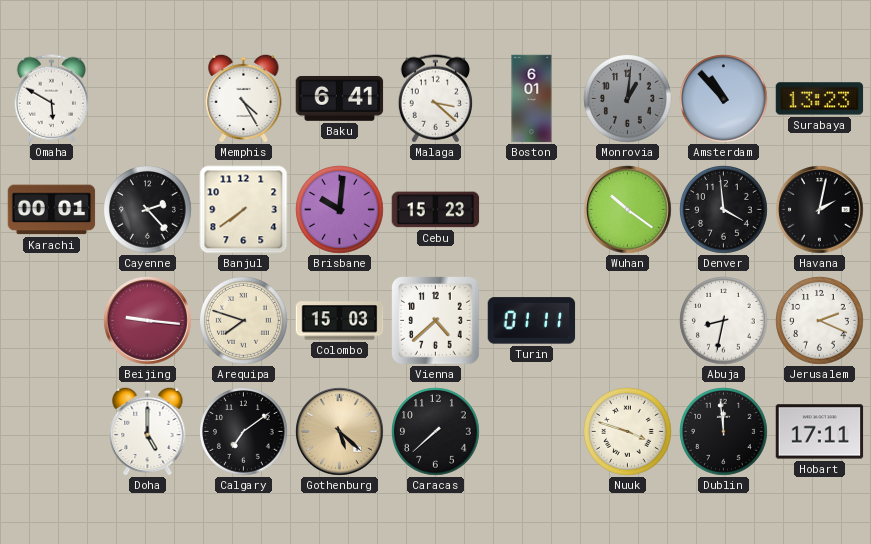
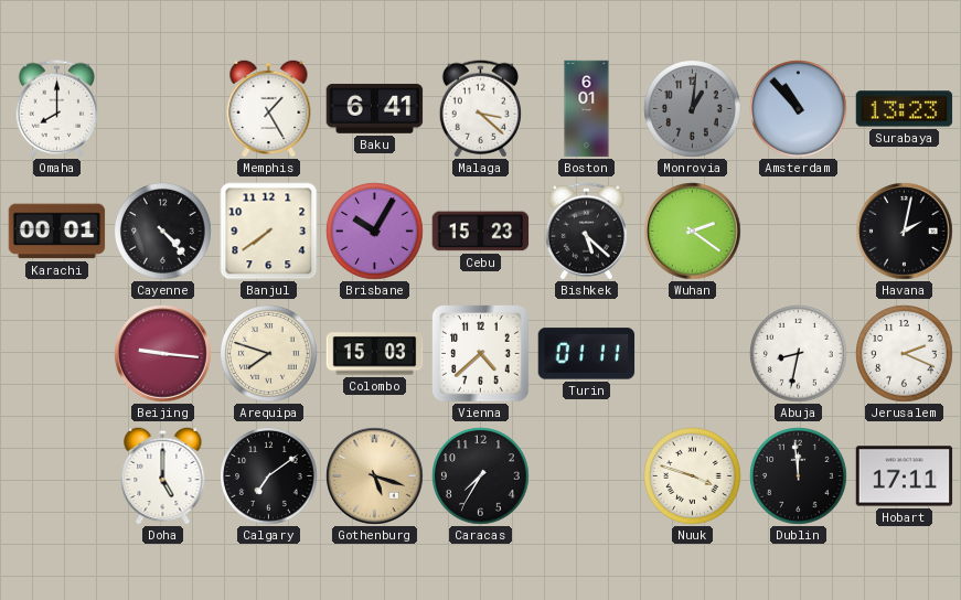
Omaha: 5:50 -> 8:00
Memphis: 4:25 -> 1:25
Cayenne: 2:23 -> 4:23
Brisbane: 10:01 -> 10:05
Bishkek: none -> 5:22
Wuhan: 10:21 -> 2:21
Denver: 3:59 -> none
Gothenburg: 5:22 -> 5:18
Caracas: 7:38 -> 7:35
